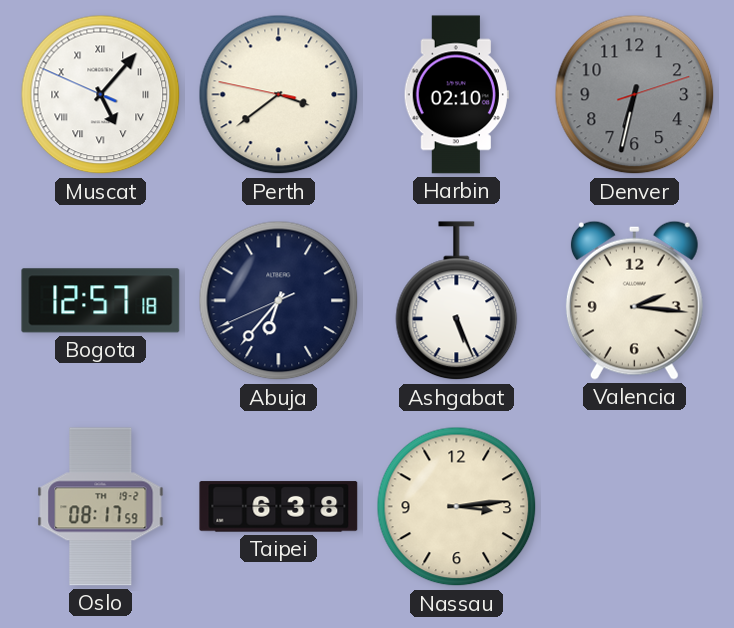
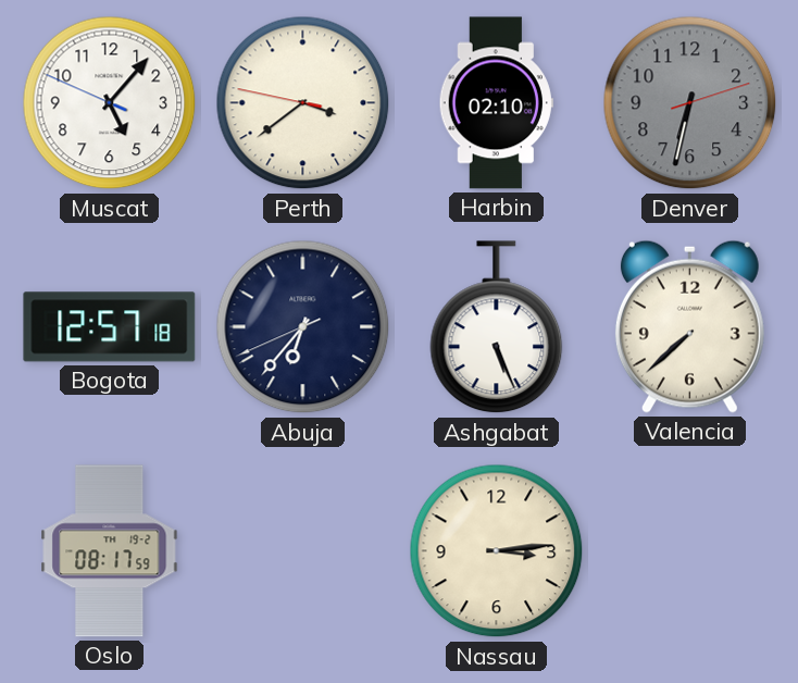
Muscat numerals: Roman -> Arabic
Valencia: 2:16 -> 7:38
Taipei: 6:38 -> none
